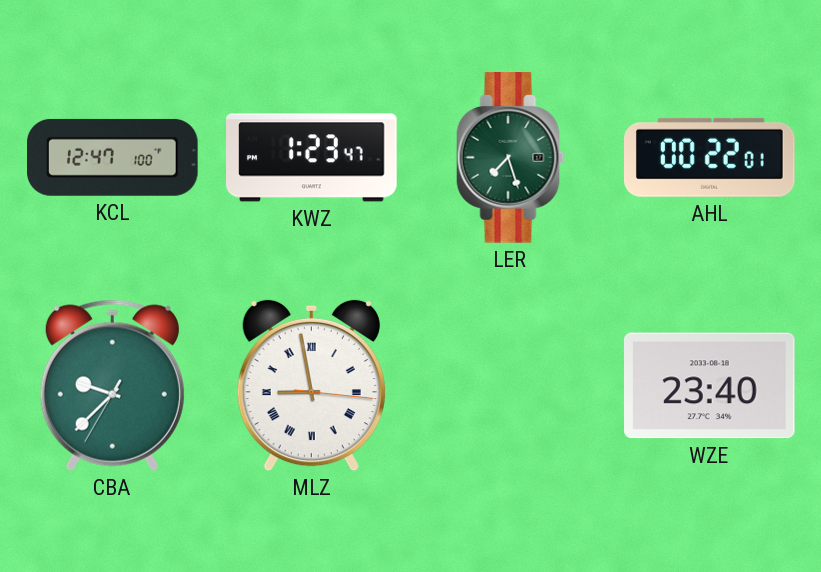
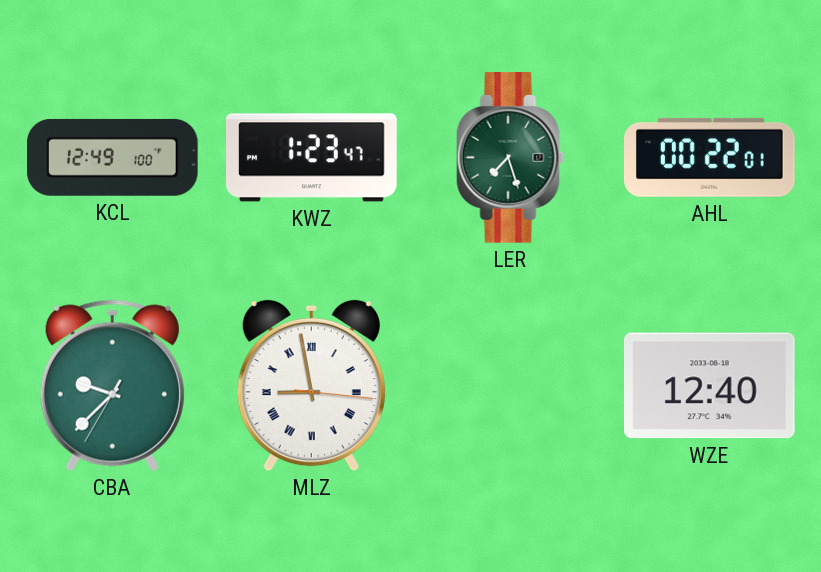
KCL: 12:47 -> 12:49
WZE: 23:40 -> 12:40
